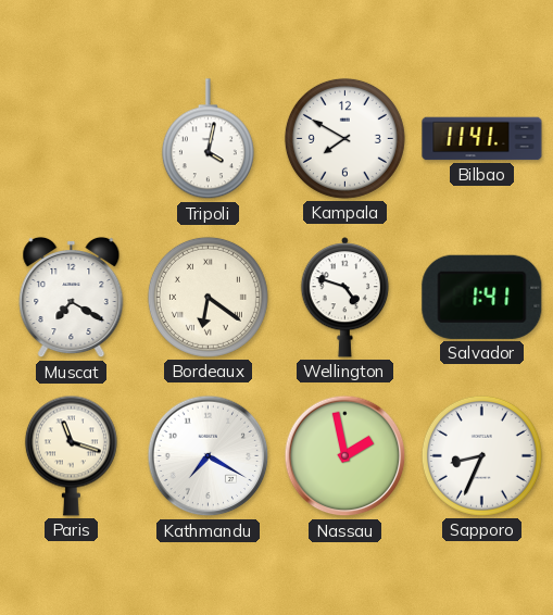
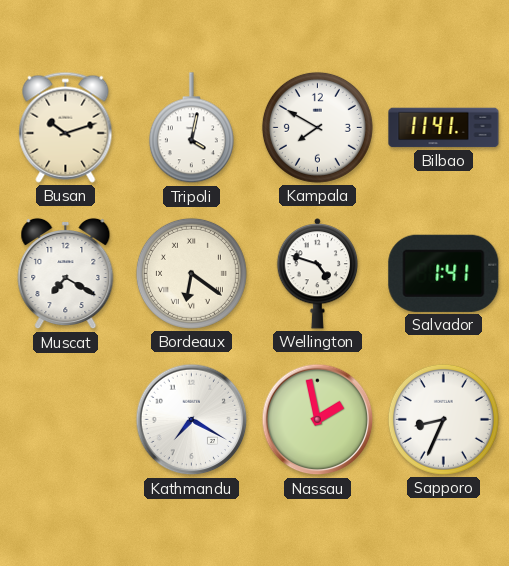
Busan: none -> 10:12
Paris: 11:18 -> none
